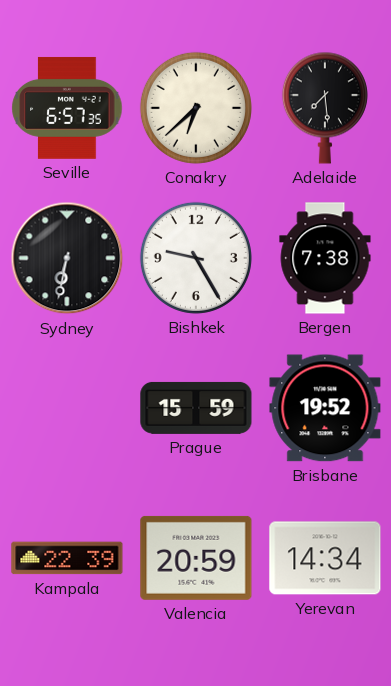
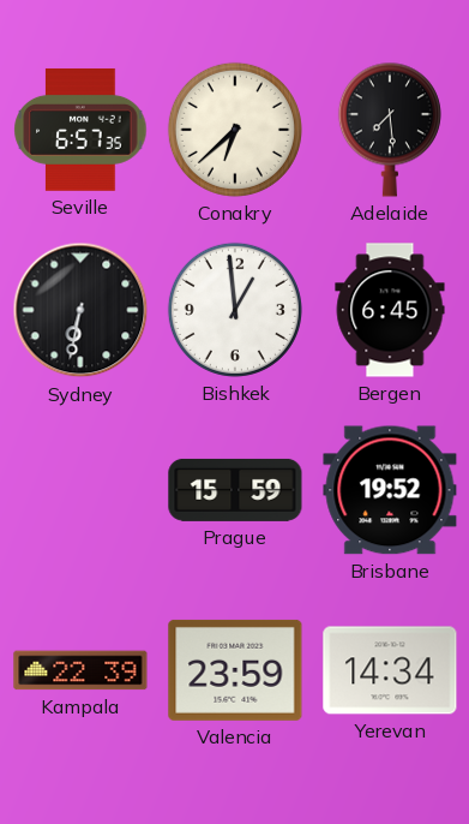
Bishkek: 9:25 -> 12:59
Bergen: 7:38 -> 6:45
Valencia: 20:59 -> 23:59
